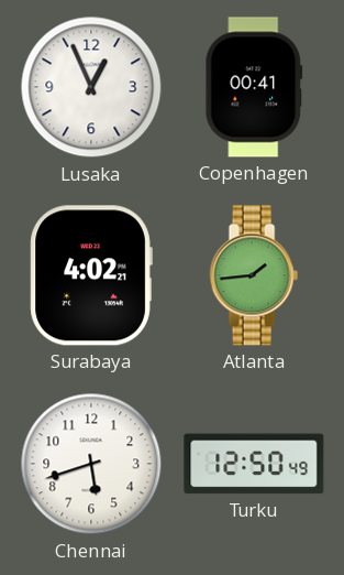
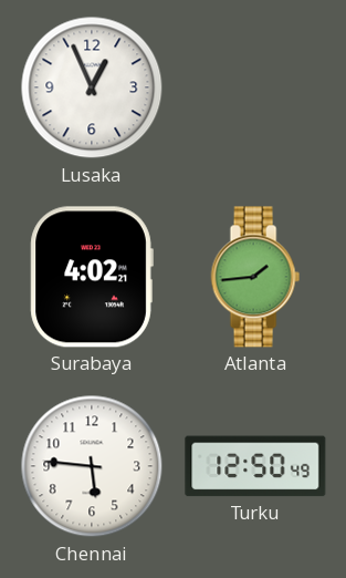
Copenhagen: 00:41 -> none
Chennai: 5:42 -> 5:46
